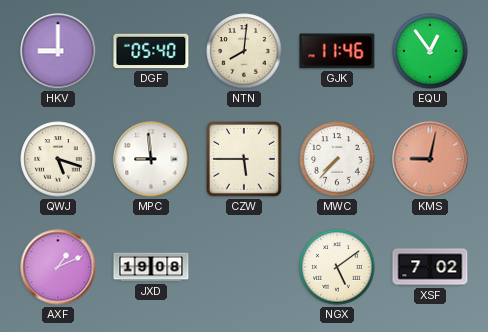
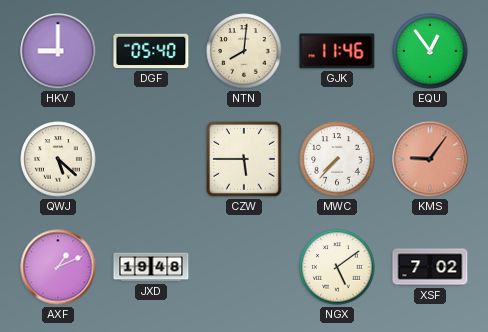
QWJ: 5:18 -> 5:22
MPC: 8:59 -> none
KMS: 9:02 -> 9:06
JXD: 19:08 -> 19:48
